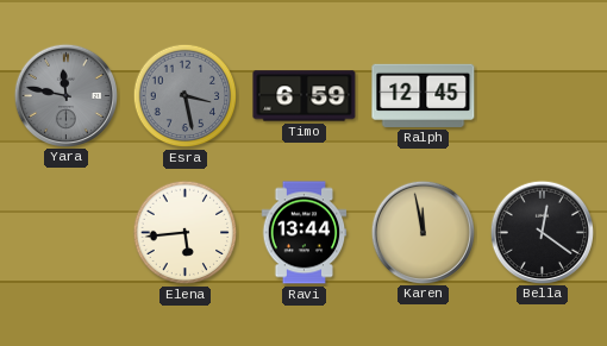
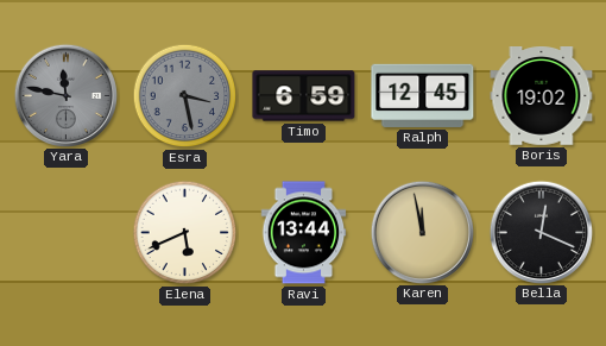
Boris: none -> 19:02
Elena: 5:44 -> 5:41
Bella: 12:21 -> 12:19
